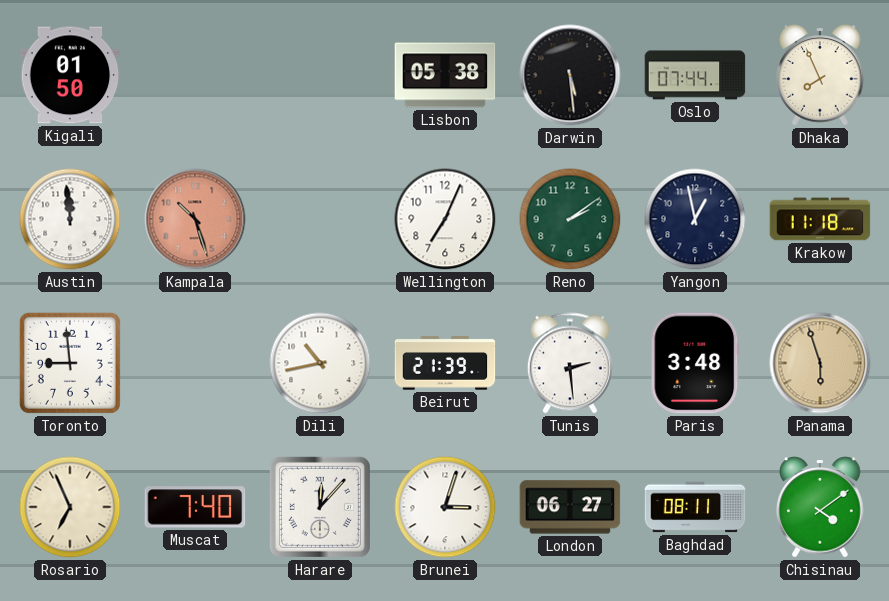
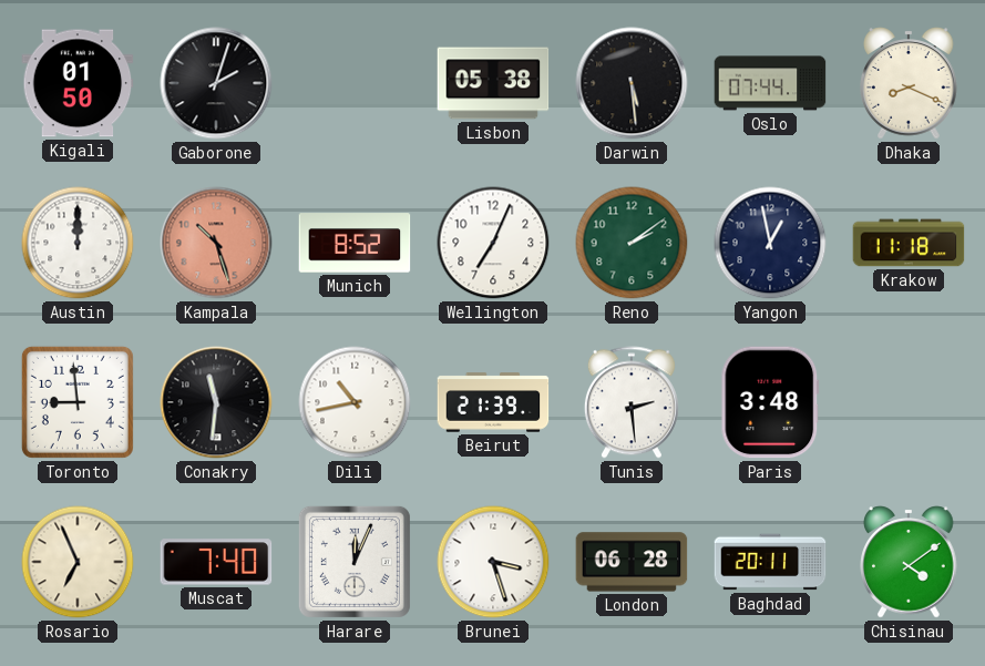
Gaborone: none -> 2:03
Dhaka: 7:56 -> 8:19
Austin: 11:59 -> 12:00
Munich: none -> 8:52
Conakry: none -> 11:31
Panama: 5:57 -> none
Harare: 12:07 -> 12:04
Brunei: 3:03 -> 3:27
London: 06:27 -> 06:28
Baghdad: 08:11 -> 20:11
